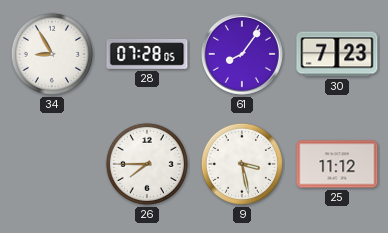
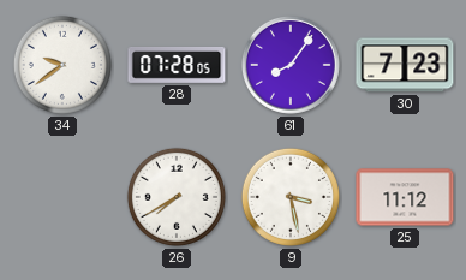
34: 8:55 -> 9:39
26: 7:45 -> 7:40
